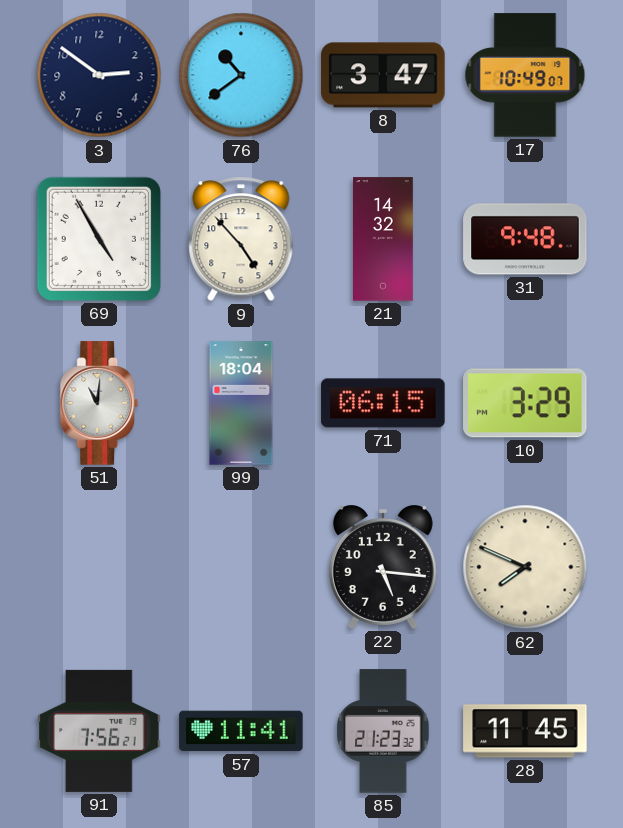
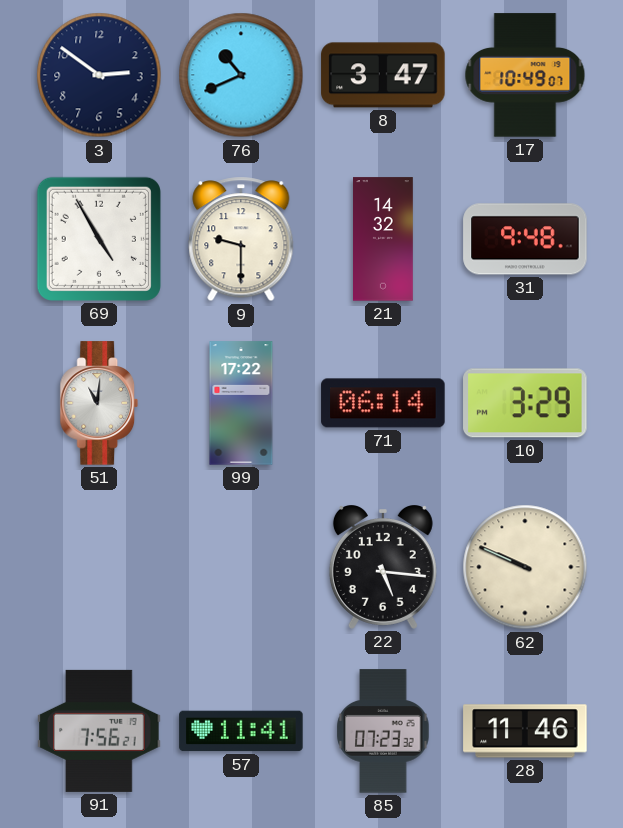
76: 10:39 -> 10:41
9: 4:53 -> 9:30
99: 18:04 -> 17:22
71: 06:15 -> 06:14
62: 7:49 -> 9:49
85: 21:23 -> 07:23
28: 11:45 -> 11:46
